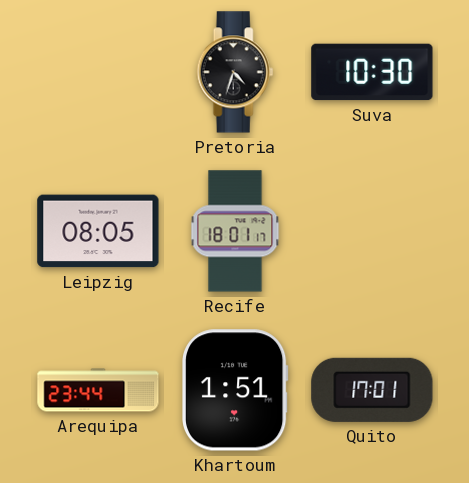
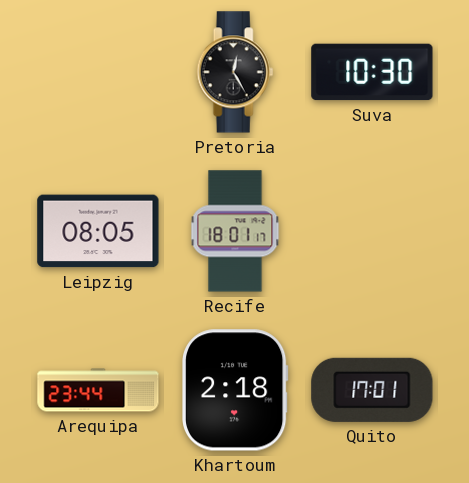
Pretoria: 4:33 -> 12:25
Khartoum: 1:51 -> 2:18
